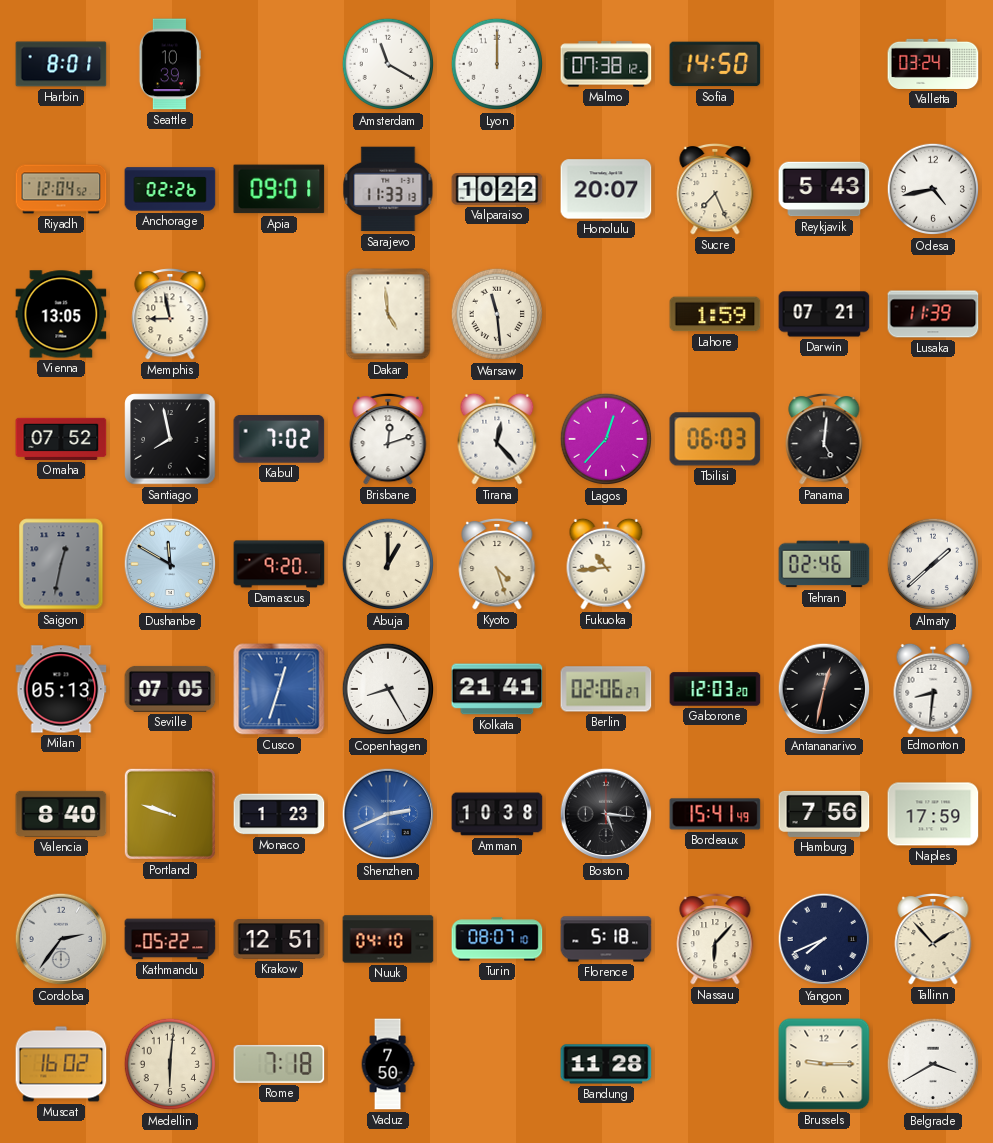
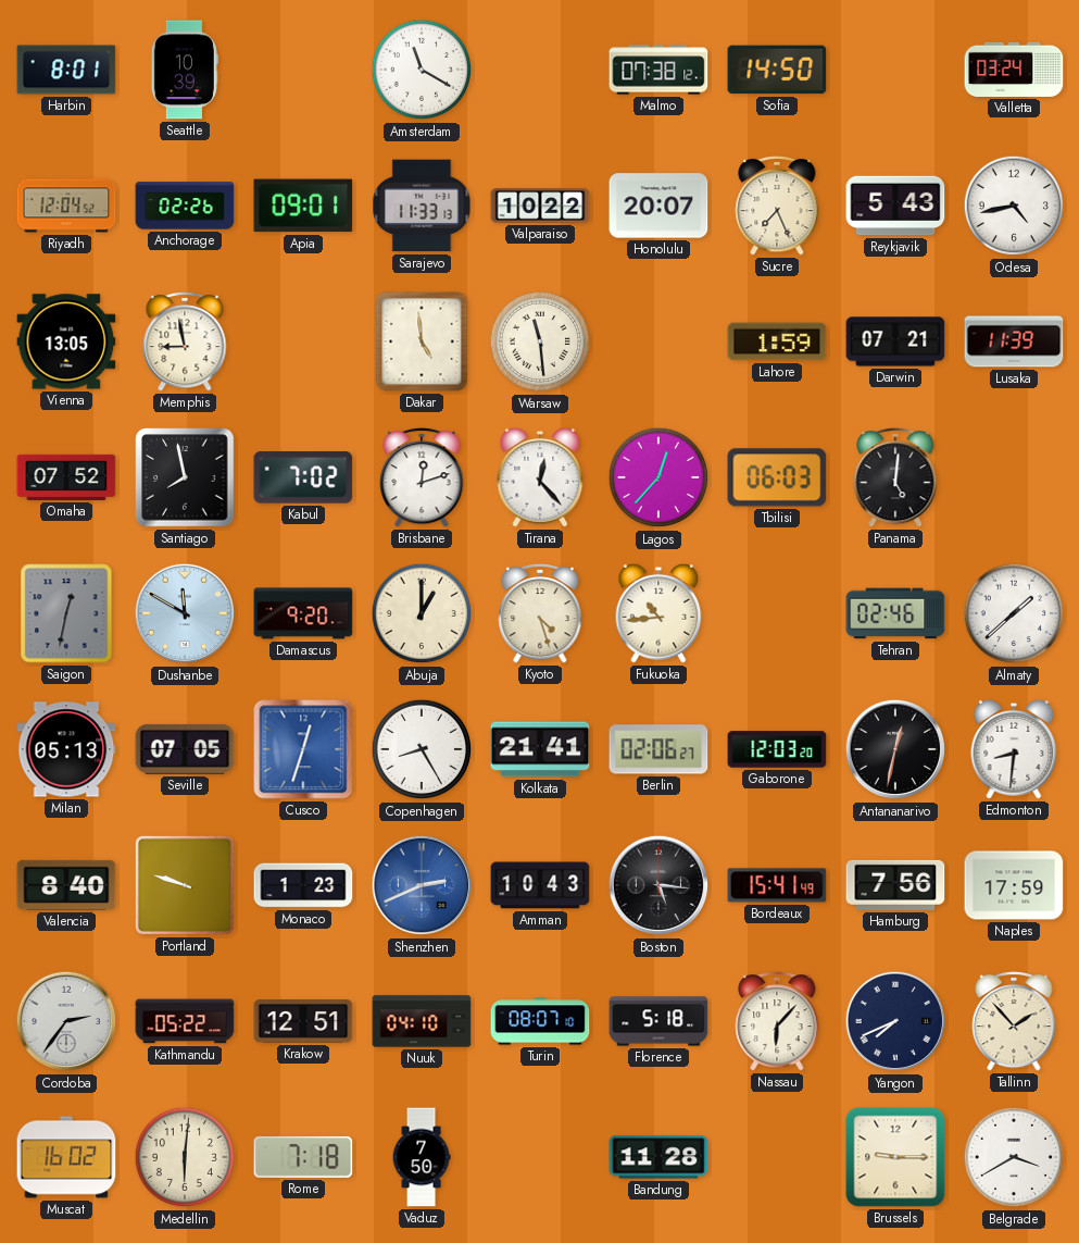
Lyon: 12:00 -> none
Amman: 10:38 -> 10:43
